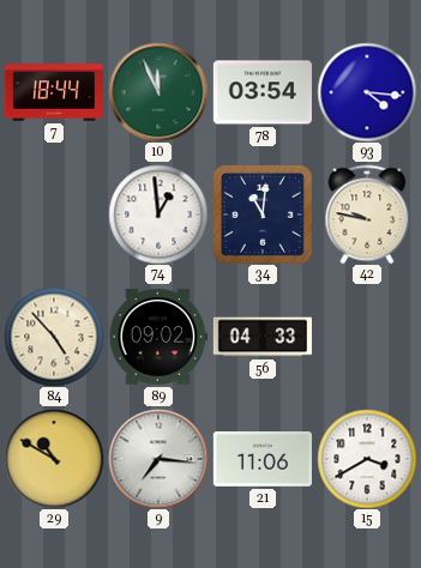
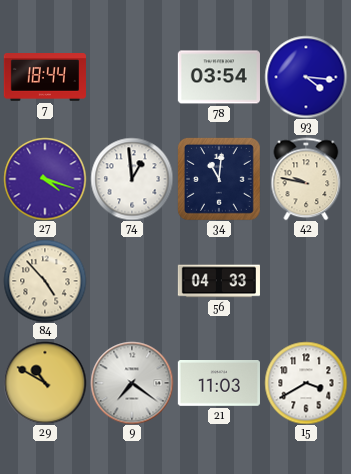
10: 11:56 -> none
27: none -> 4:18
89: 09:02 -> none
9: 7:16 -> 7:21
21: 11:06 -> 11:03
